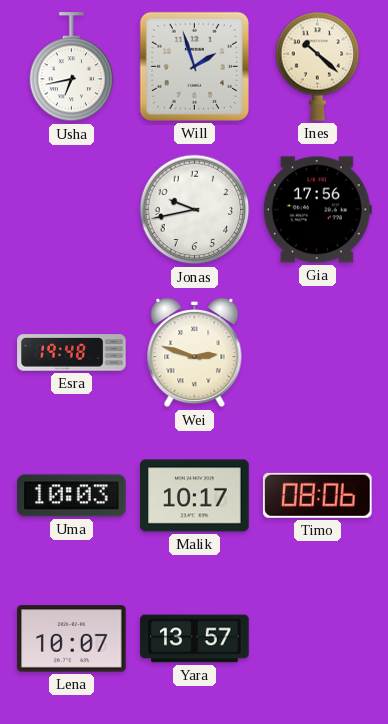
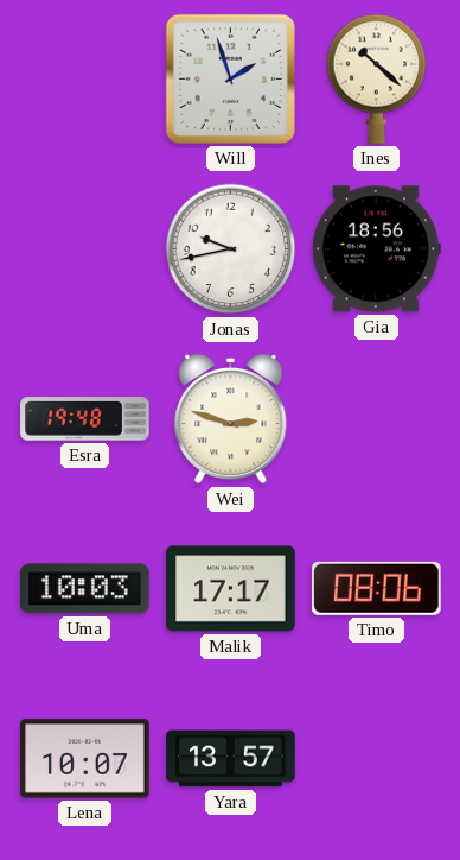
Usha: 6:43 -> none
Gia: 17:56 -> 18:56
Malik: 10:17 -> 17:17
